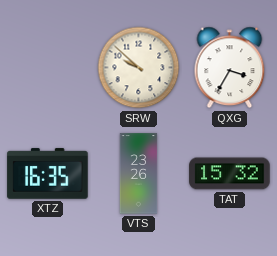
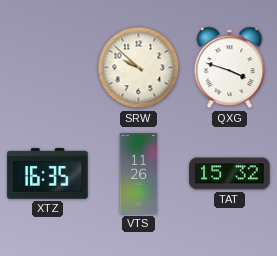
QXG: 3:35 -> 3:48
VTS: 23:26 -> 11:26
